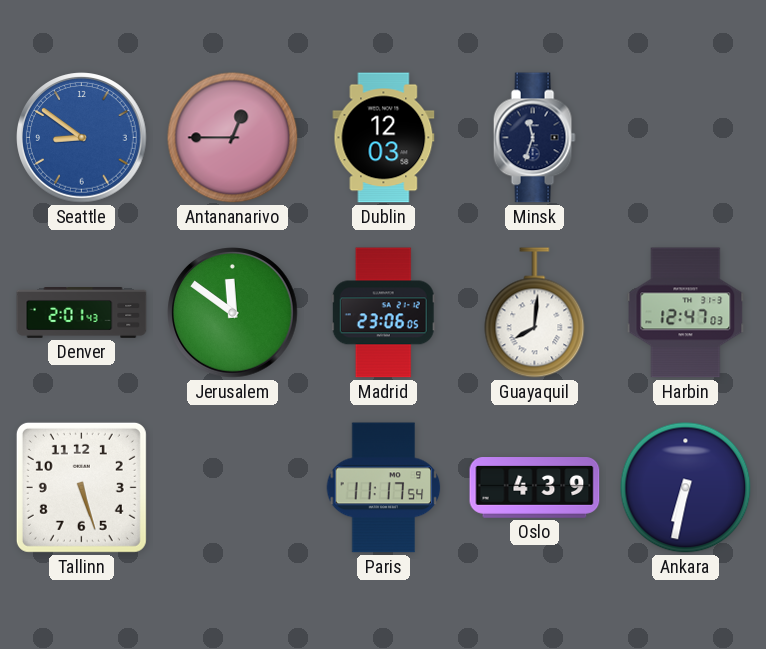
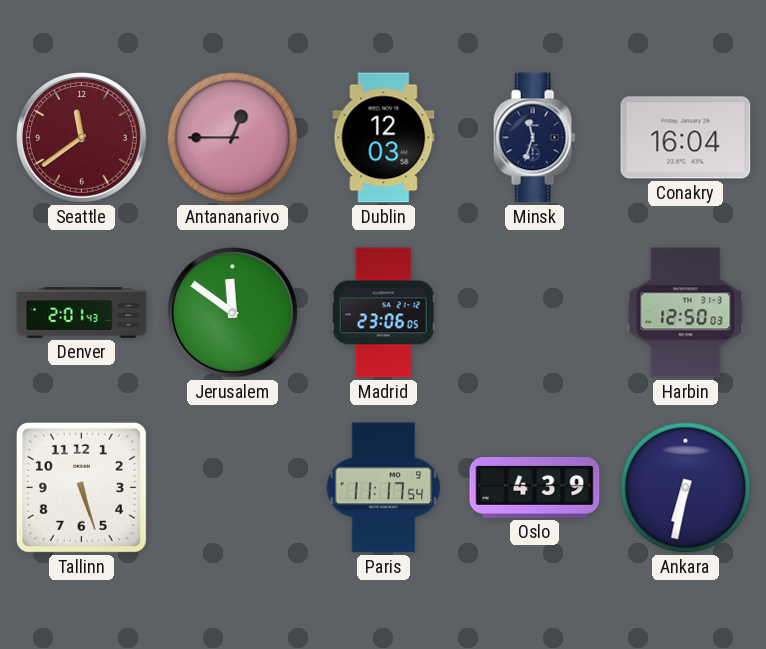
Seattle: 8:51 -> 11:39
Seattle dial: blue -> burgundy
Conakry: none -> 16:04
Guayaquil: 8:01 -> none
Harbin: 12:47 -> 12:50
